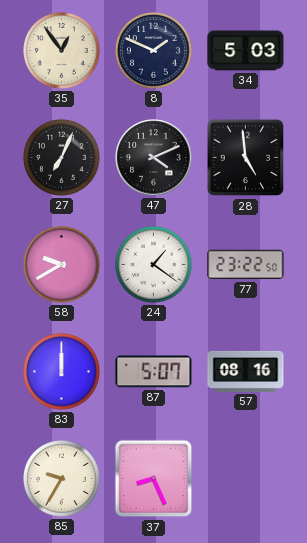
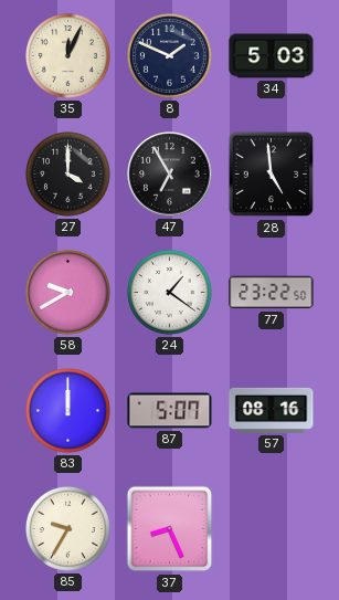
35: 12:54 -> 12:04
27: 7:04 -> 4:00
47: 4:11 -> 6:55
